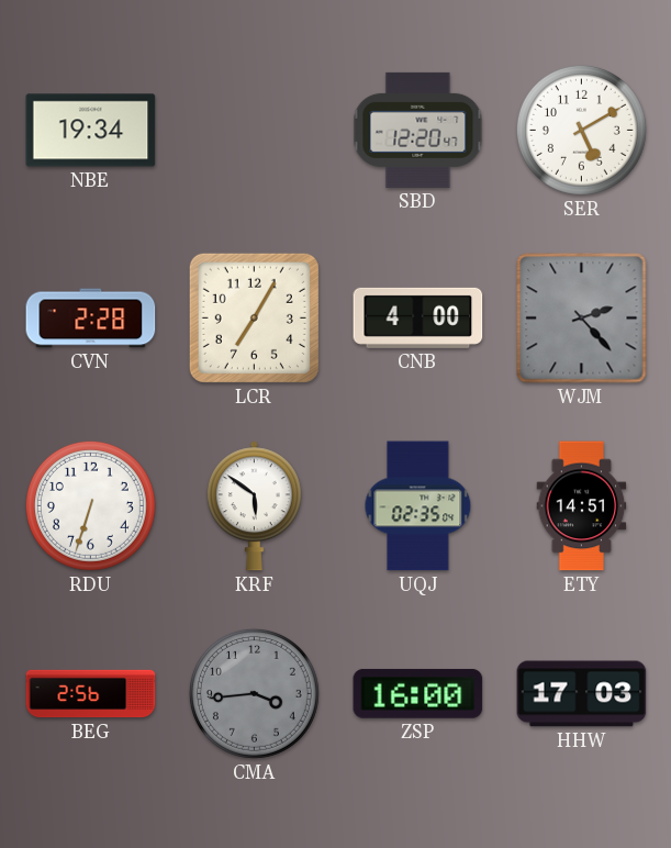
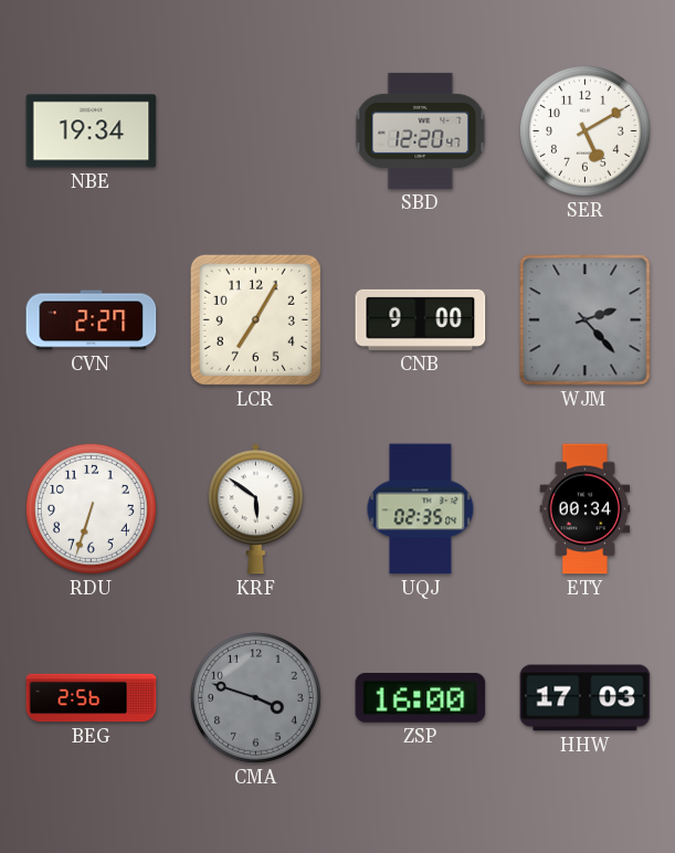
CVN: 2:28 -> 2:27
CNB: 4:00 -> 9:00
ETY: 14:51 -> 00:34
CMA: 3:44 -> 3:48
